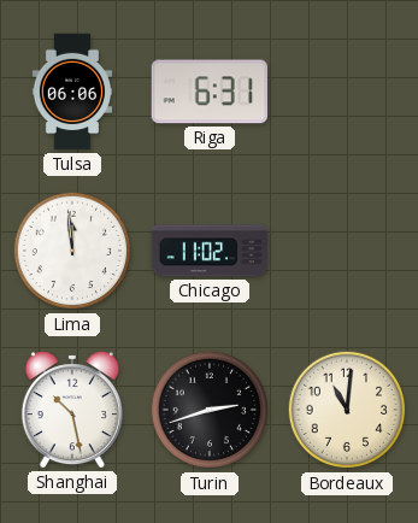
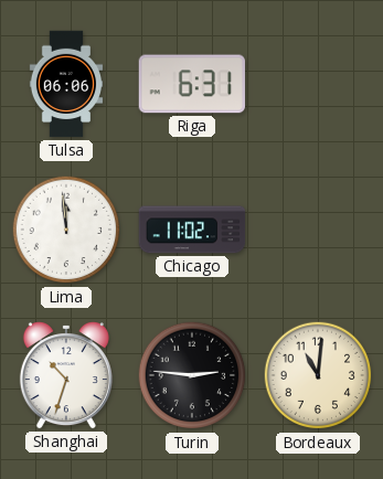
Shanghai: 10:28 -> 10:33
Turin: 2:42 -> 2:46
